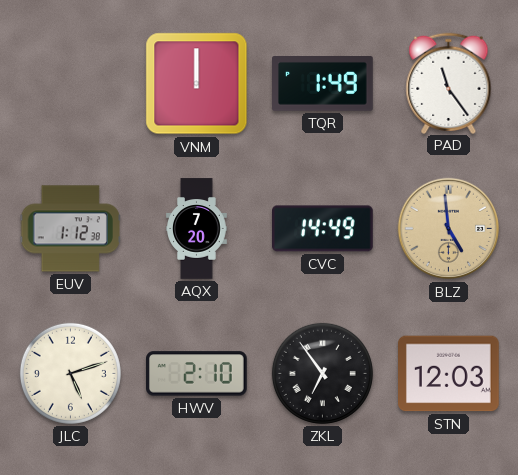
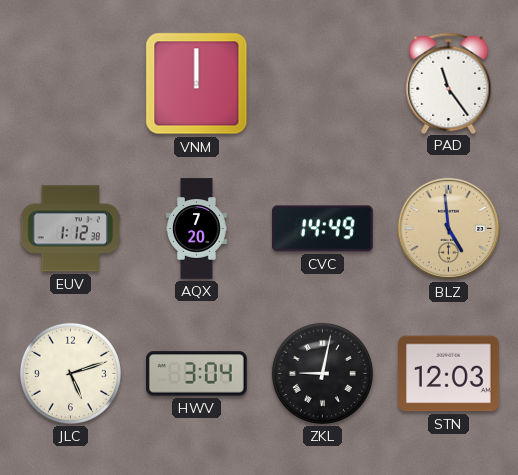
TQR: 1:49 -> none
HWV: 2:10 -> 3:04
ZKL: 6:54 -> 9:02
